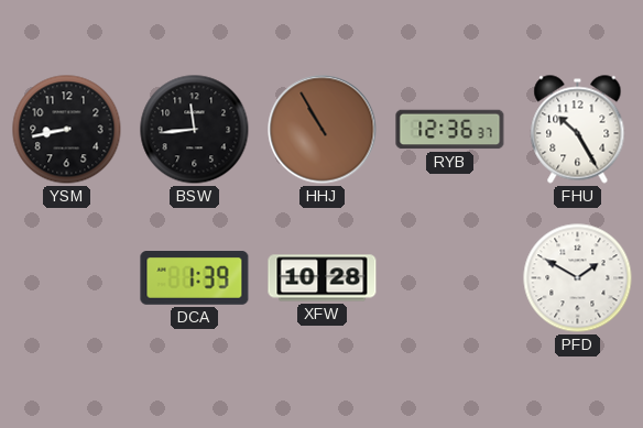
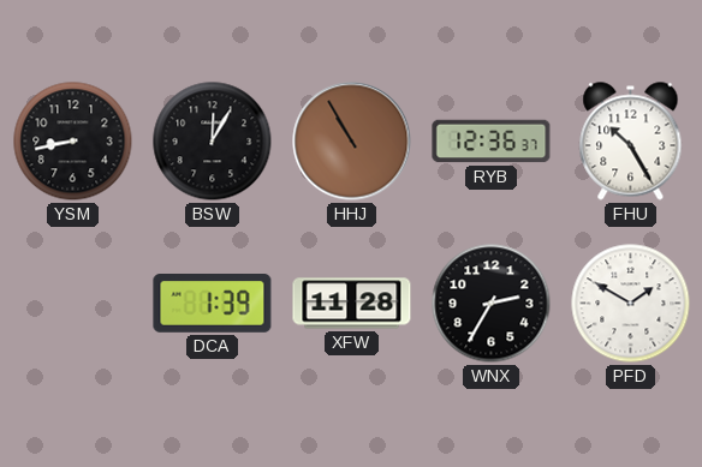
BSW: 11:44 -> 12:05
XFW: 10:28 -> 11:28
WNX: none -> 2:35
